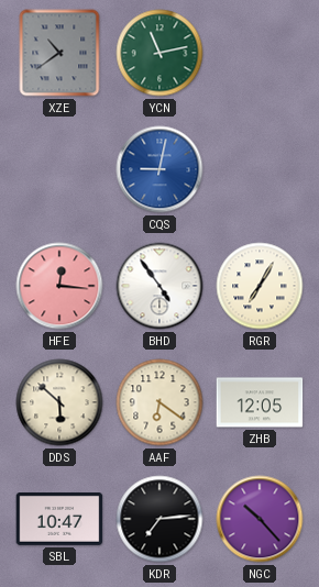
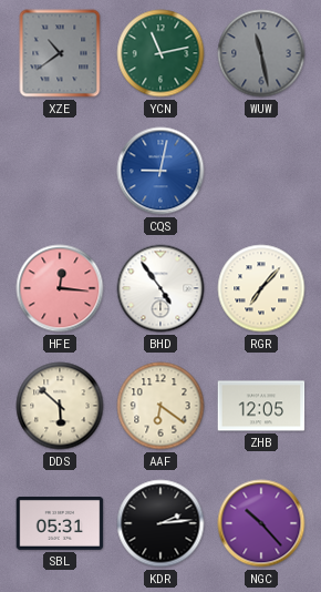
WUW: none -> 11:28
RGR: 7:05 -> 7:07
SBL: 10:47 -> 05:31
KDR: 7:14 -> 2:14
